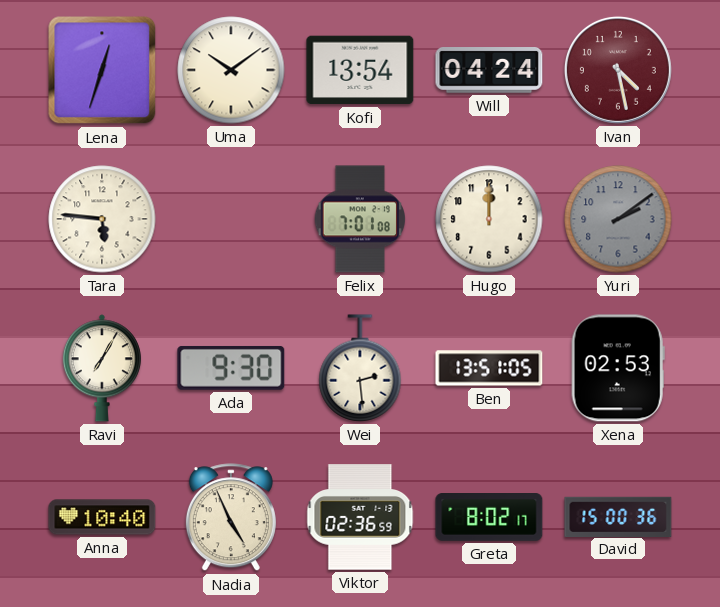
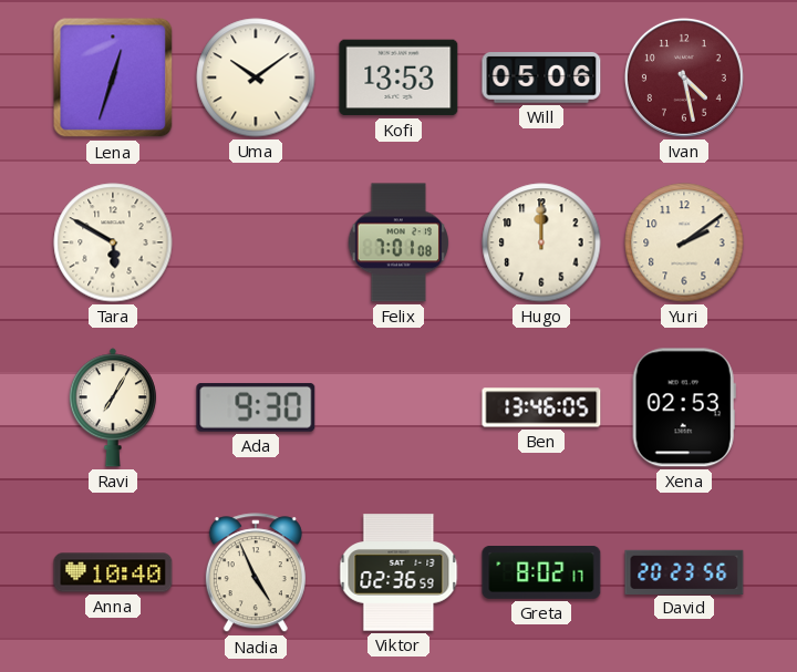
Kofi: 13:54 -> 13:53
Will: 04:24 -> 05:06
Tara: 5:46 -> 5:50
Yuri dial: grey -> cream
Wei: 2:29 -> none
Ben: 13:51 -> 13:46
David: 15:00 -> 20:23
